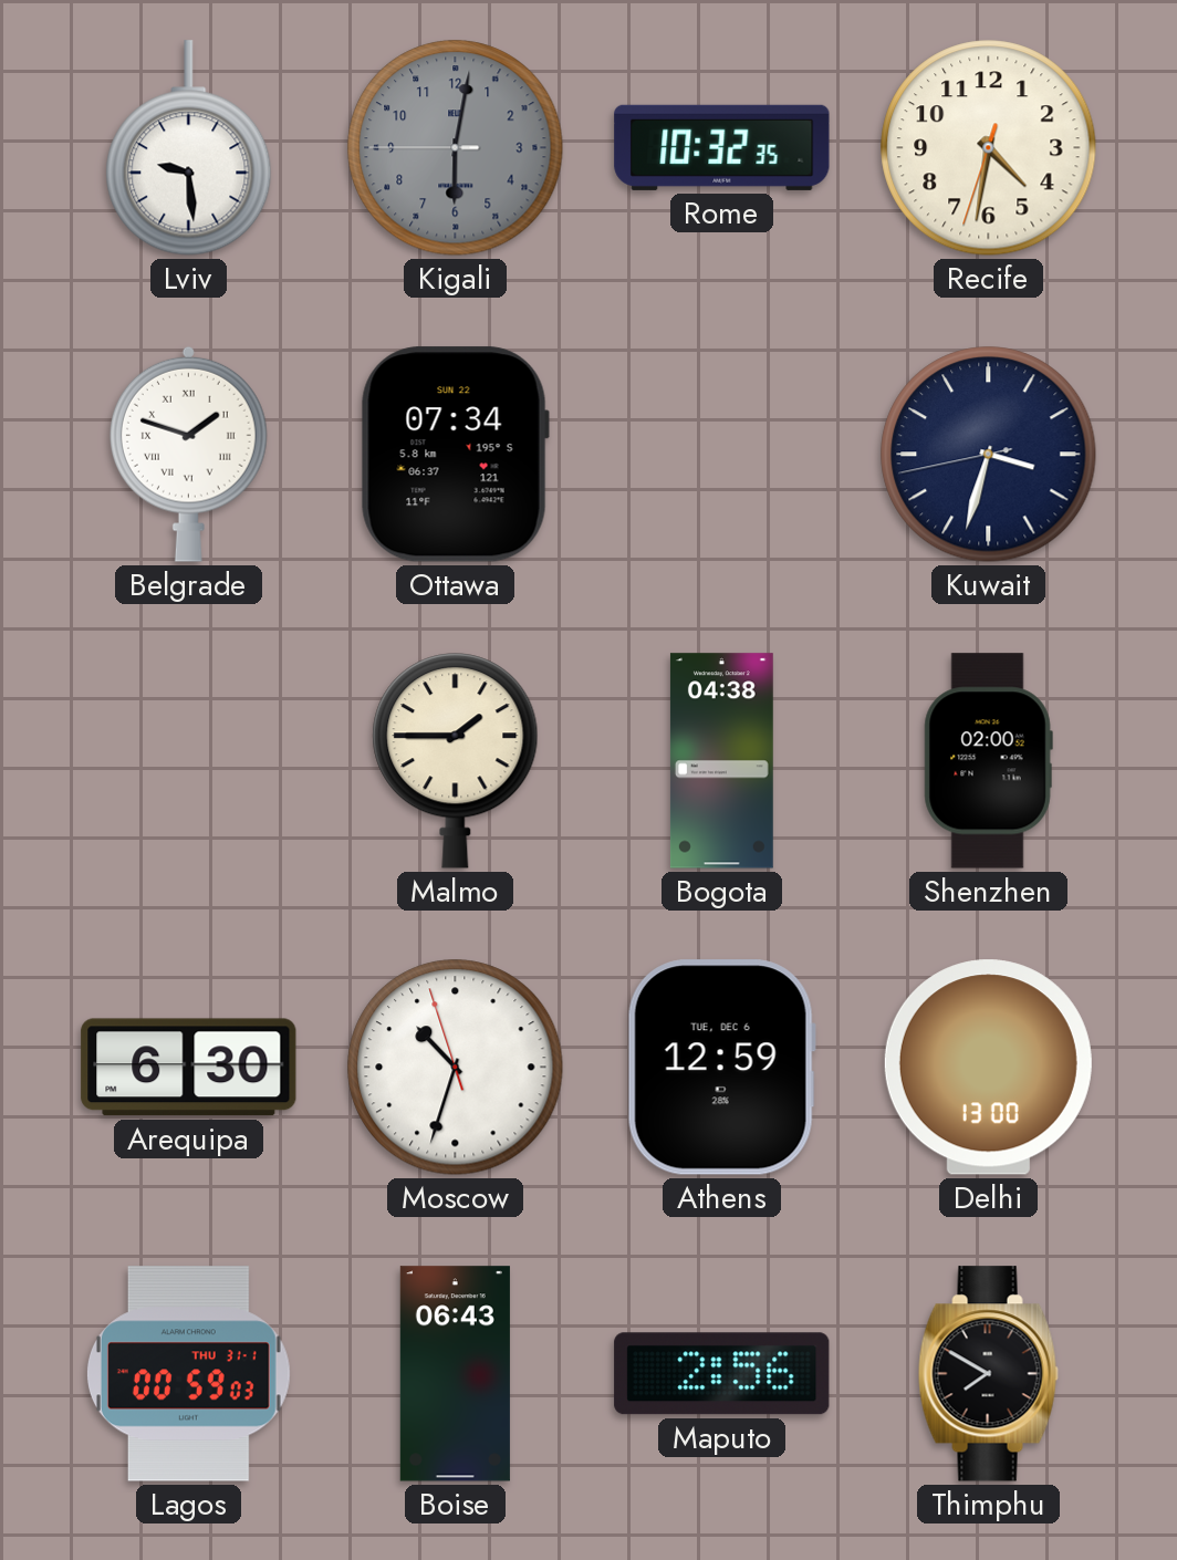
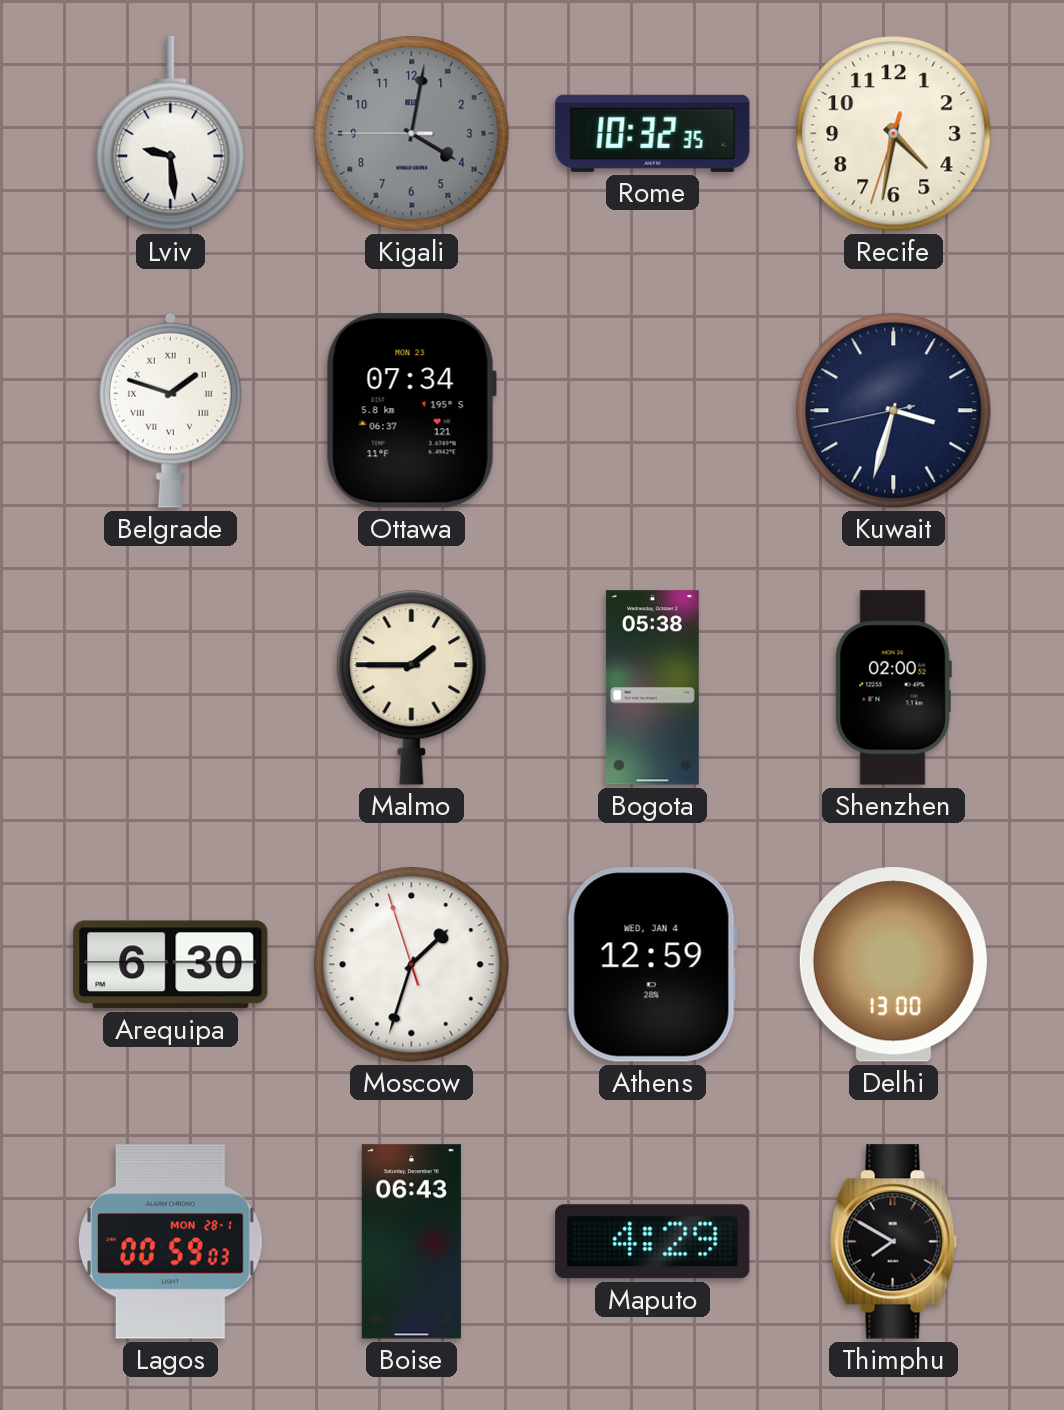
Kigali: 6:01 -> 4:01
Ottawa date: SUN 22 -> MON 23
Bogota: 04:38 -> 05:38
Moscow: 10:32 -> 1:32
Athens date: TUE, DEC 6 -> WED, JAN 4
Lagos date: THU 31-1 -> MON 28-1
Maputo: 2:56 -> 4:29
